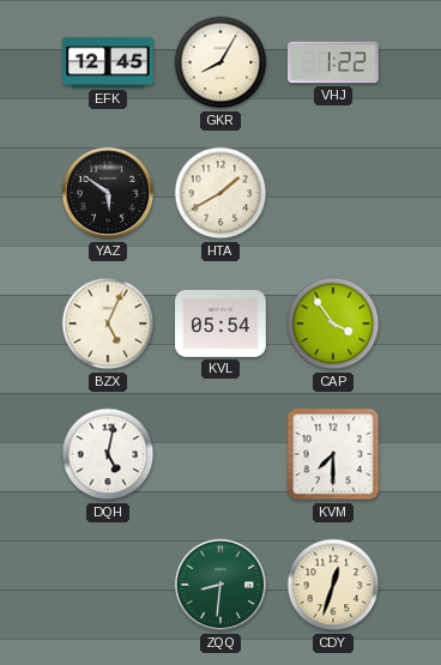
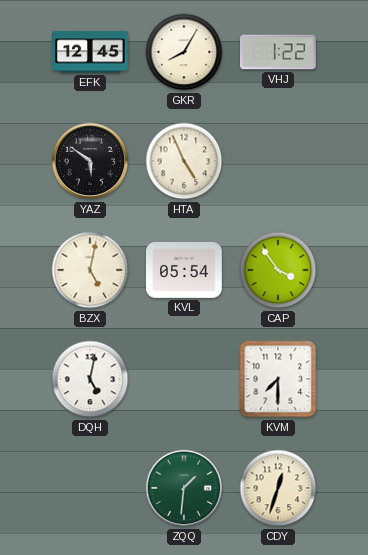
HTA: 1:40 -> 4:56
BZX: 5:04 -> 5:02
ZQQ: 8:31 -> 1:31
